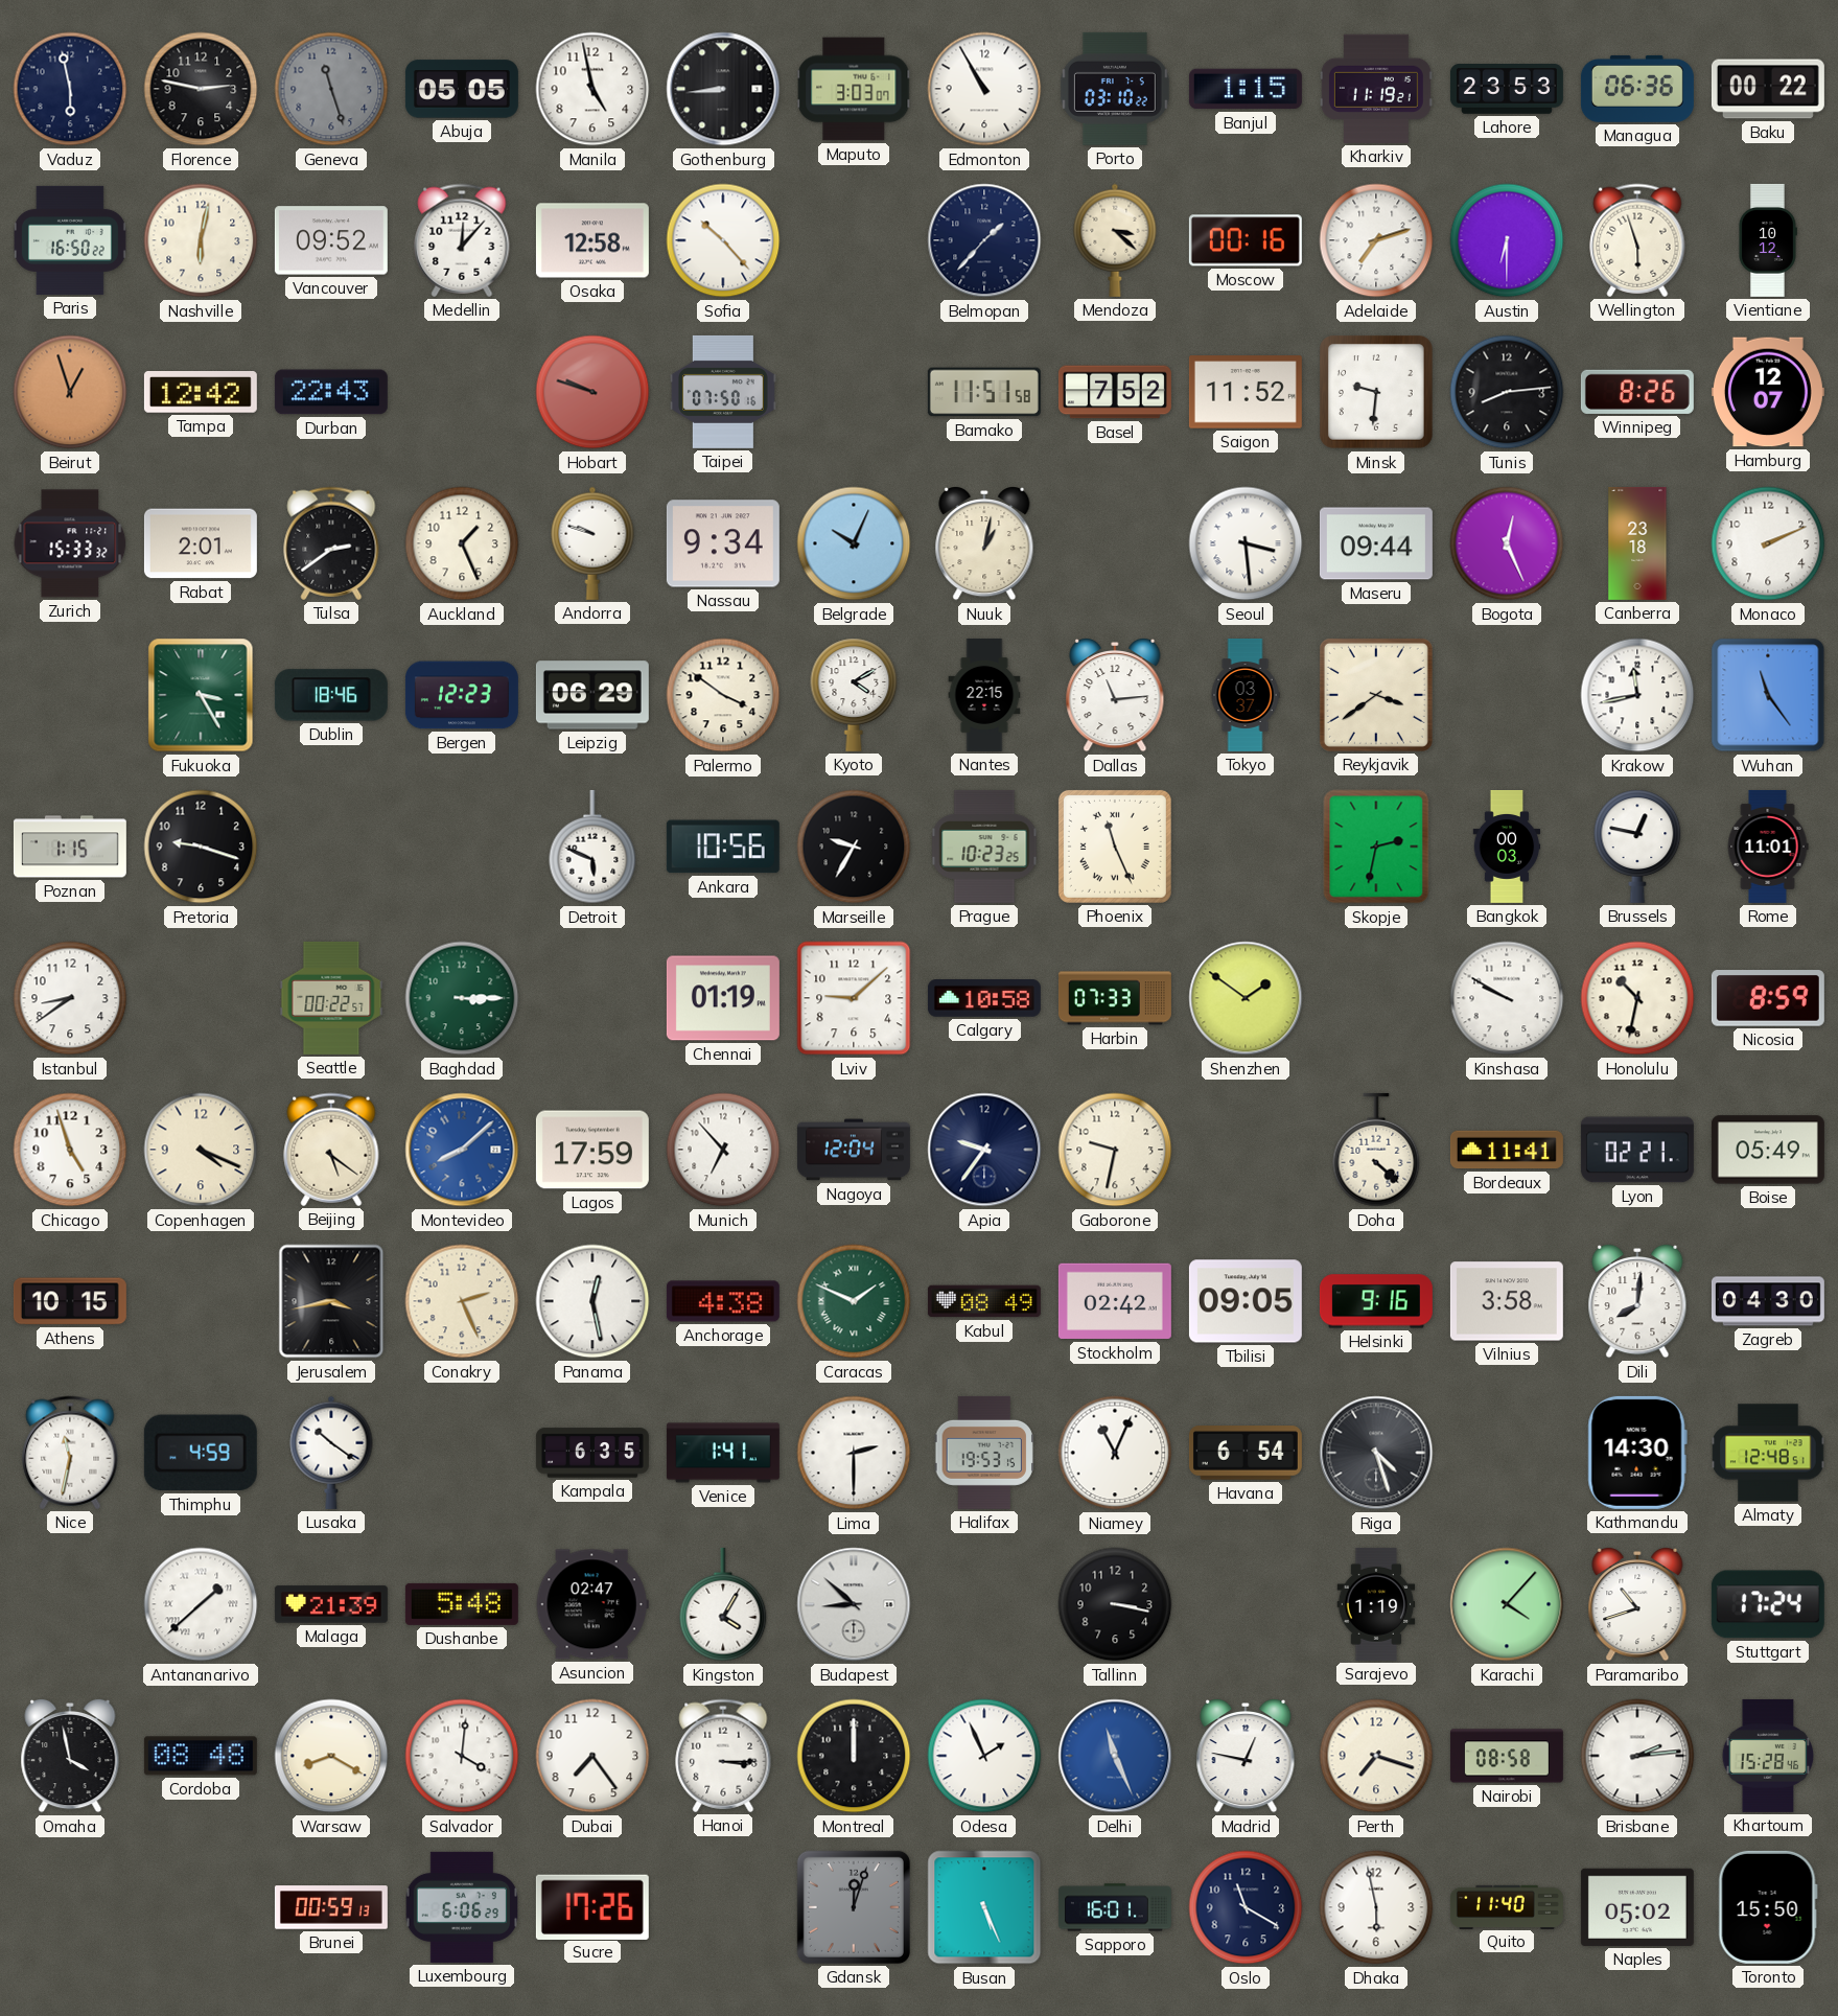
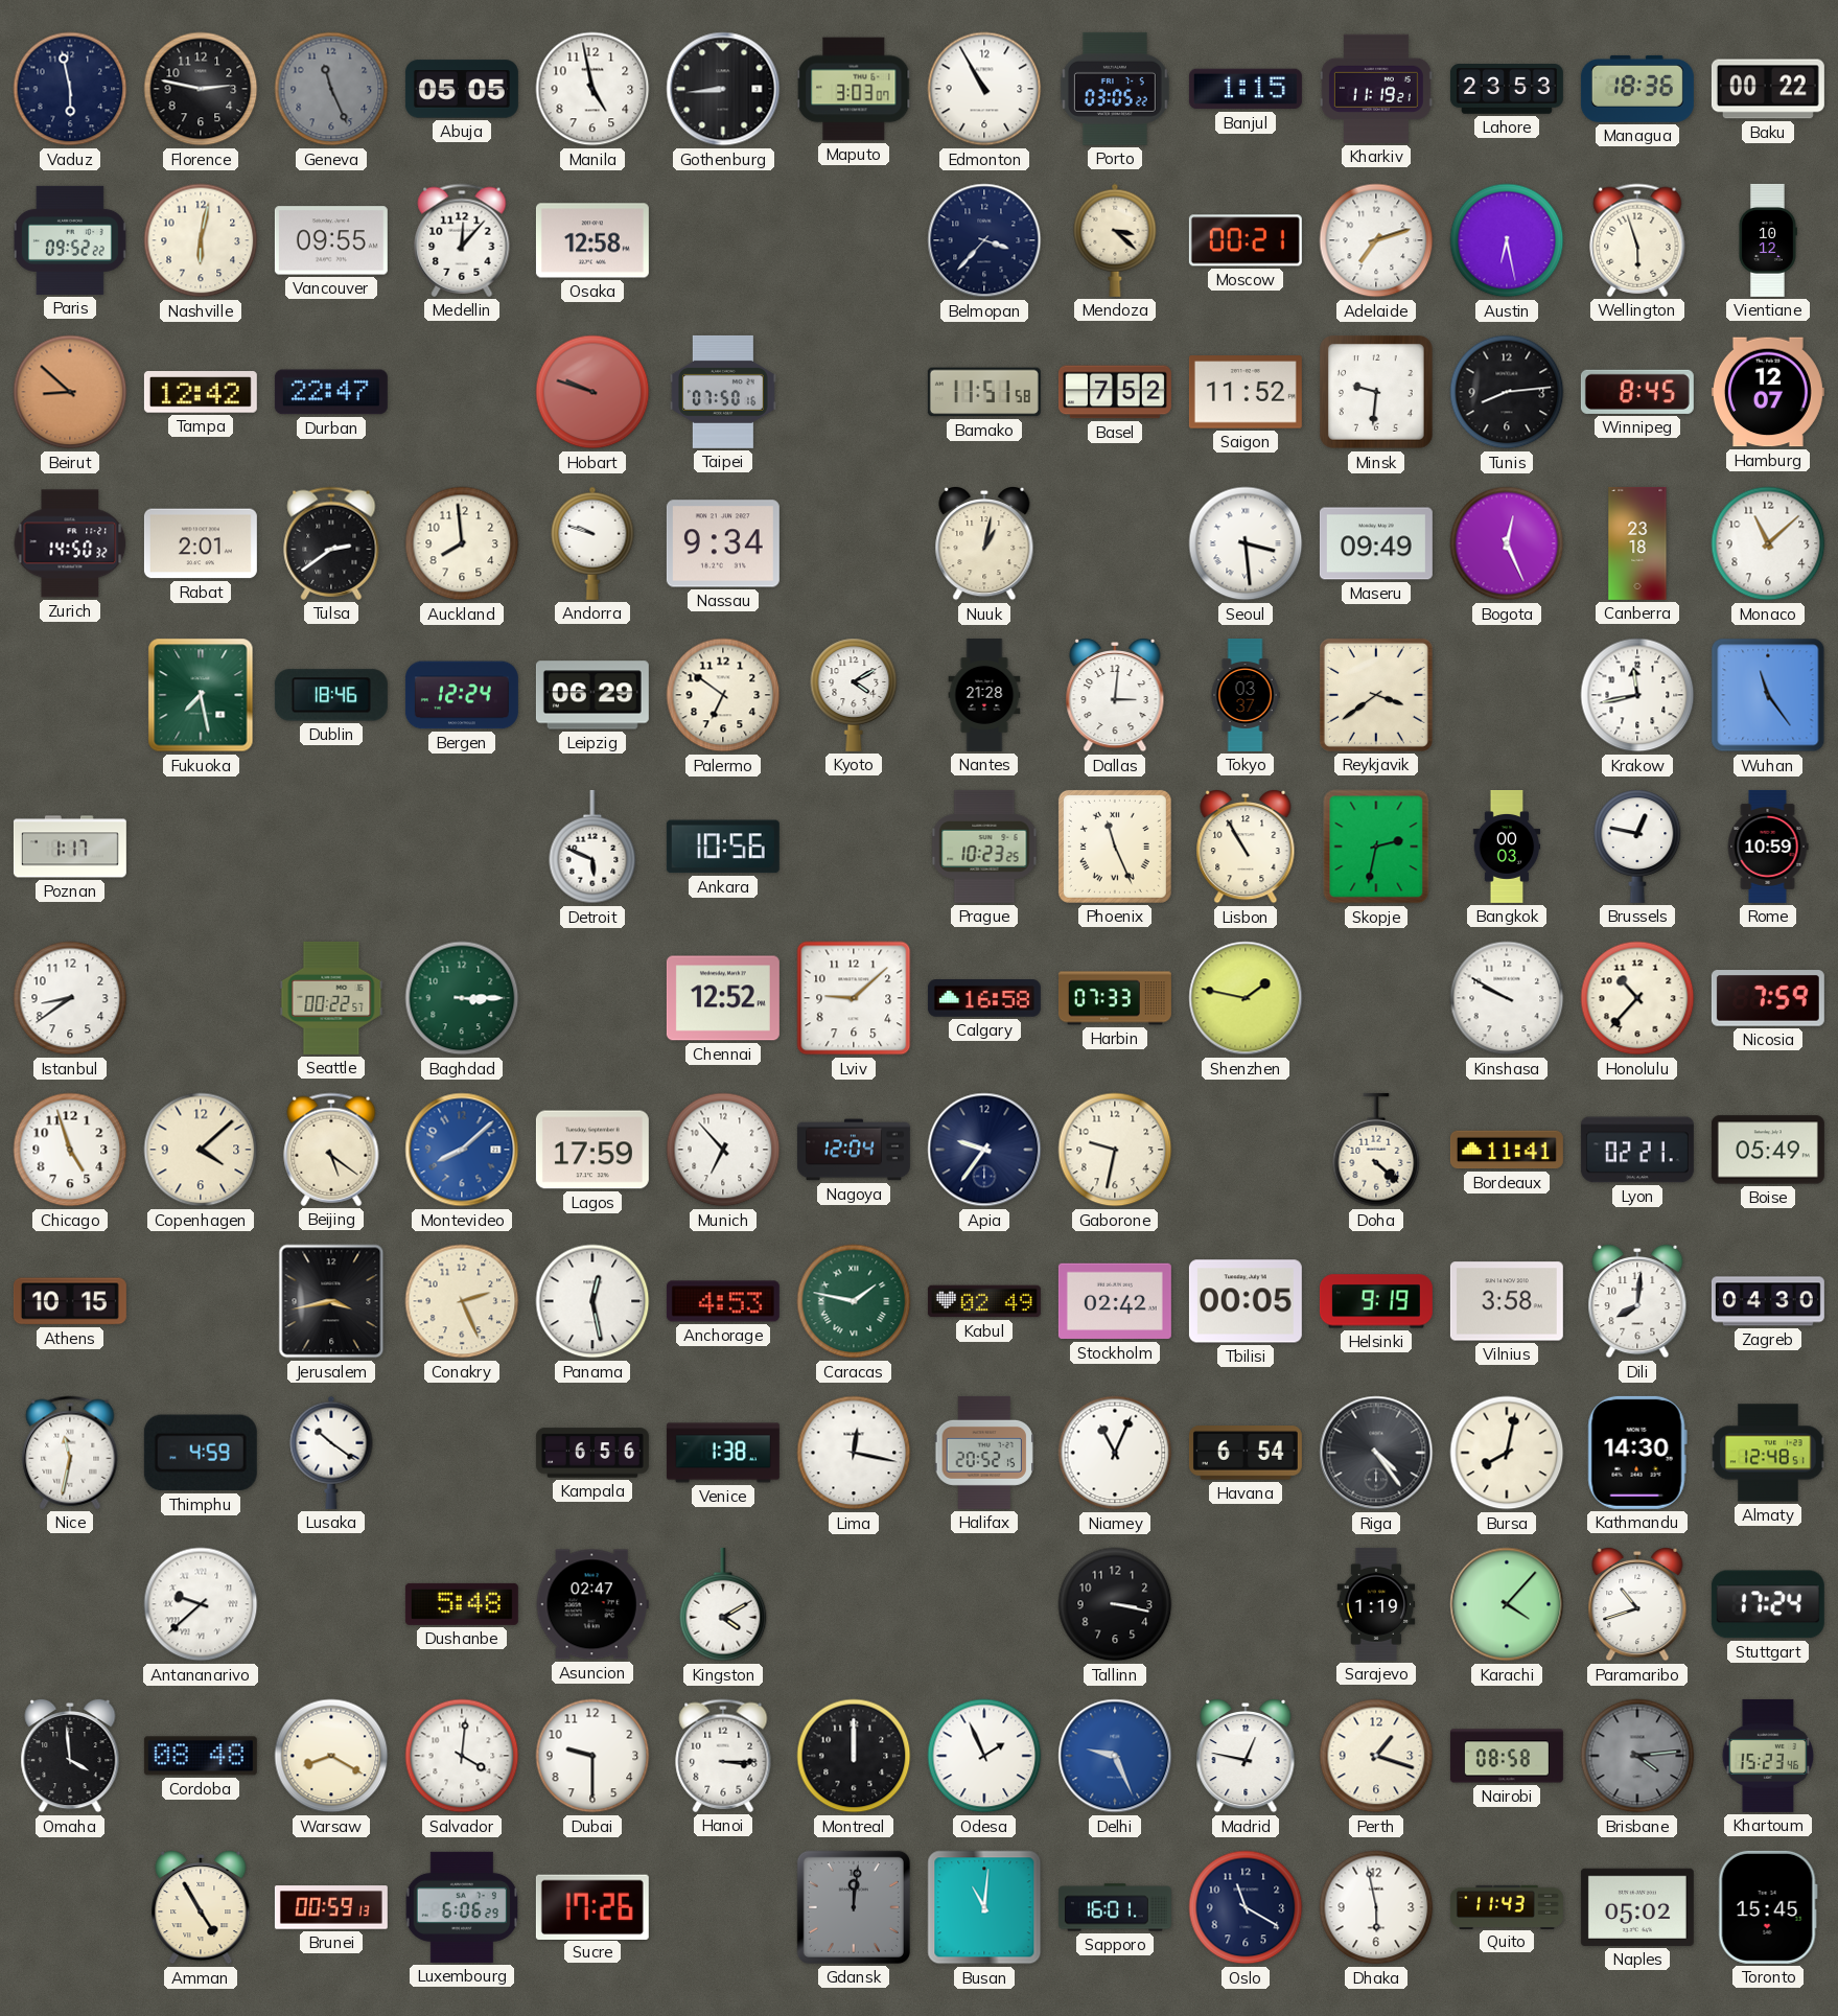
Geneva: 11:27 -> 11:26
Porto: 03:10 -> 03:05
Managua: 06:36 -> 18:36
Paris: 16:50 -> 09:52
Vancouver: 09:52 -> 09:55
Sofia: 10:23 -> none
Belmopan: 1:37 -> 3:37
Moscow: 00:16 -> 00:21
Austin: 6:30 -> 6:28
Beirut: 12:57 -> 8:52
Durban: 22:43 -> 22:47
Winnipeg: 8:26 -> 8:45
Zurich: 15:33 -> 14:50
Auckland: 1:26 -> 7:59
Belgrade: 10:04 -> none
Maseru: 09:44 -> 09:49
Monaco: 2:11 -> 11:08
Fukuoka: 3:25 -> 7:28
Bergen: 12:23 -> 12:24
Palermo: 3:51 -> 6:51
Nantes: 22:15 -> 21:28
Dallas: 11:14 -> 3:01
Poznan: 1:15 -> 1:17
Pretoria: 9:18 -> none
Marseille: 9:35 -> none
Lisbon: none -> 10:55
Rome: 11:01 -> 10:59
Chennai: 01:19 -> 12:52
Calgary: 10:58 -> 16:58
Shenzhen: 1:51 -> 1:47
Honolulu: 10:32 -> 10:37
Nicosia: 8:59 -> 7:59
Copenhagen: 4:19 -> 4:08
Anchorage: 4:38 -> 4:53
Caracas: 1:49 -> 1:47
Kabul: 08:49 -> 02:49
Tbilisi: 09:05 -> 00:05
Helsinki: 9:16 -> 9:19
Kampala: 6:35 -> 6:56
Venice: 1:41 -> 1:38
Lima: 2:30 -> 12:17
Halifax: 19:53 -> 20:52
Riga: 4:27 -> 4:24
Bursa: none -> 8:02
Antananarivo: 1:38 -> 9:38
Malaga: 21:39 -> none
Kingston: 4:05 -> 4:10
Budapest: 8:52 -> none
Omaha: 3:58 -> 3:59
Dubai: 7:24 -> 9:30
Delhi: 11:26 -> 9:26
Perth: 7:18 -> 1:18
Brisbane: 2:14 -> 4:14
Brisbane dial: white -> grey
Khartoum: 15:28 -> 15:23
Amman: none -> 4:55
Gdansk: 12:03 -> 12:01
Busan: 5:26 -> 11:01
Quito: 11:40 -> 11:43
Toronto: 15:50 -> 15:45
